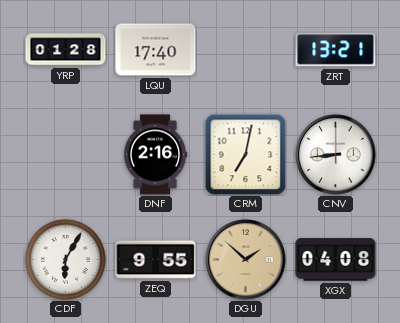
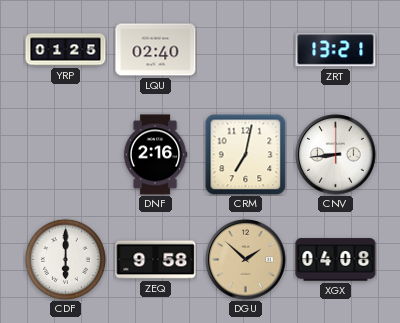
YRP: 01:28 -> 01:25
LQU: 17:40 -> 02:40
CDF: 6:05 -> 6:00
ZEQ: 9:55 -> 9:58
